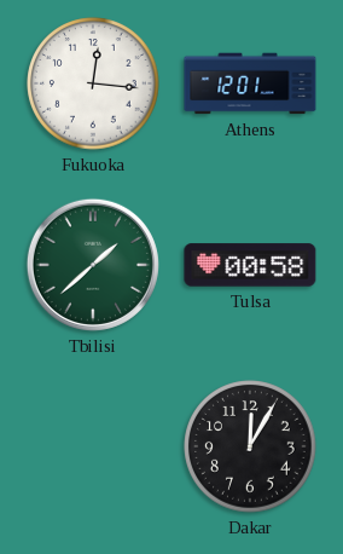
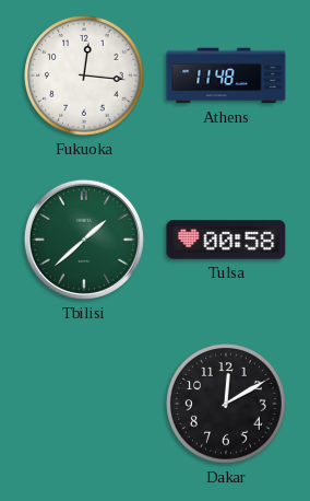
Athens: 12:01 -> 11:48
Dakar: 12:05 -> 12:10
